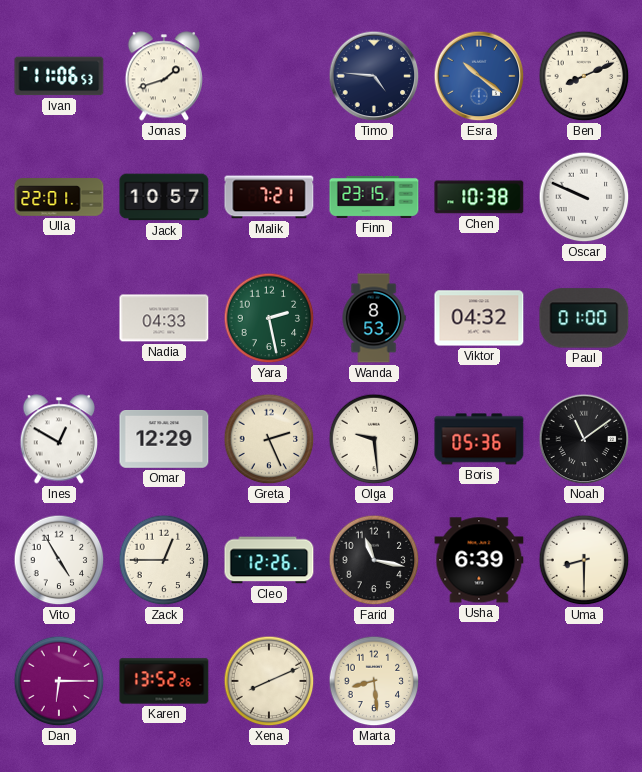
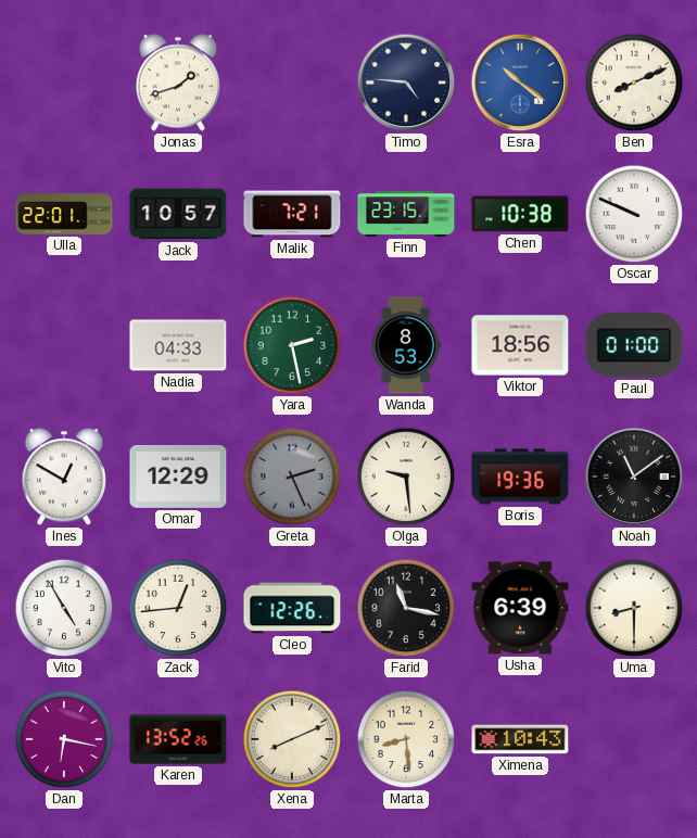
Ivan: 11:06 -> none
Viktor: 04:32 -> 18:56
Greta dial: cream -> grey
Boris: 05:36 -> 19:36
Zack: 12:45 -> 12:44
Dan: 6:15 -> 6:17
Ximena: none -> 10:43
